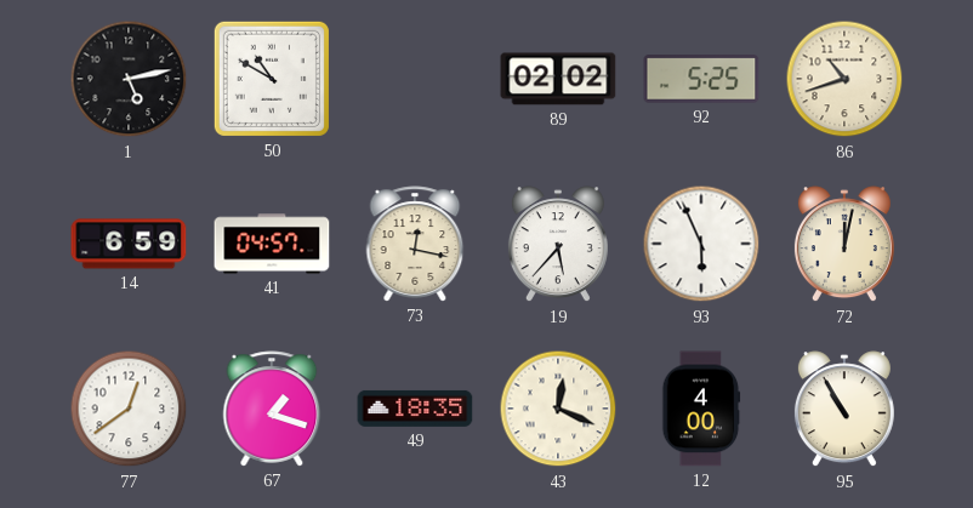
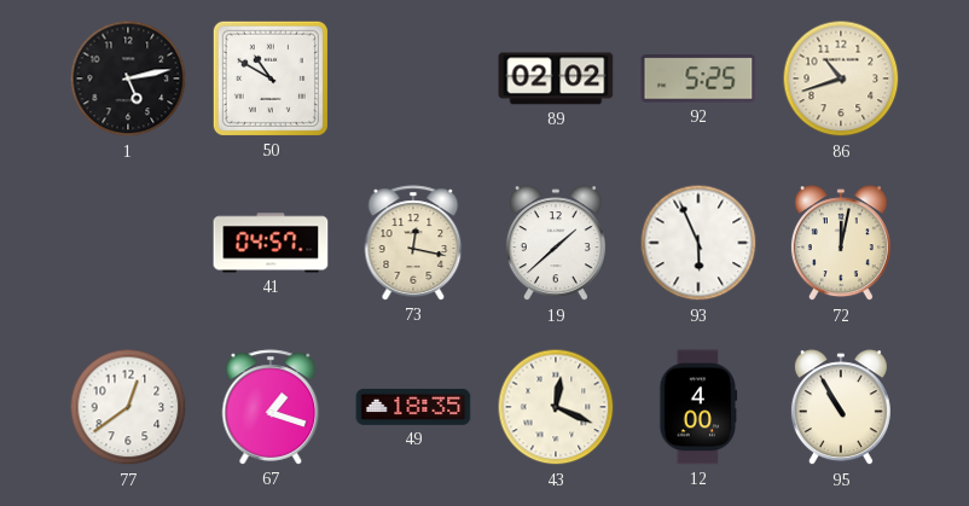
14: 6:59 -> none
19: 5:37 -> 1:38
